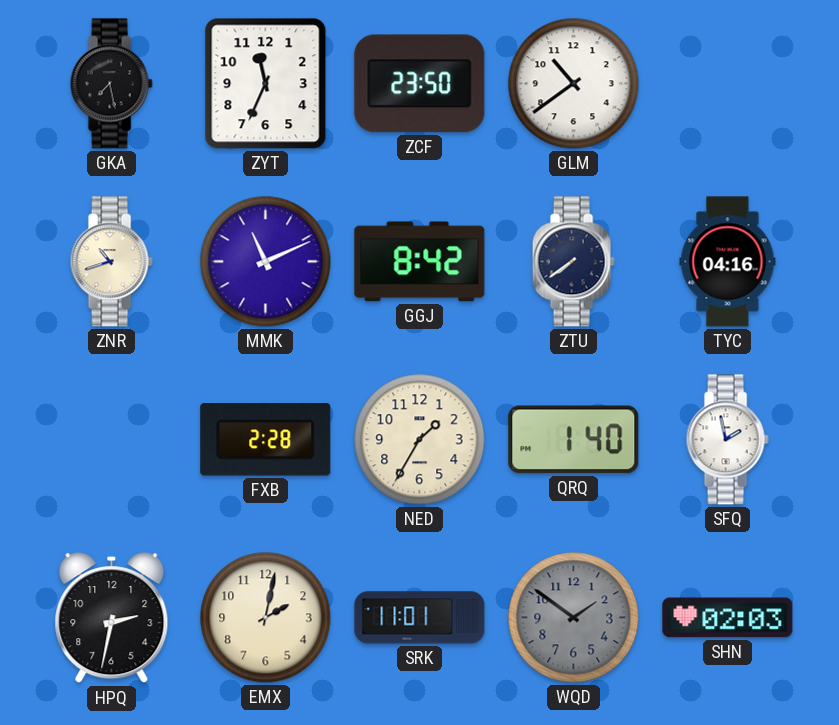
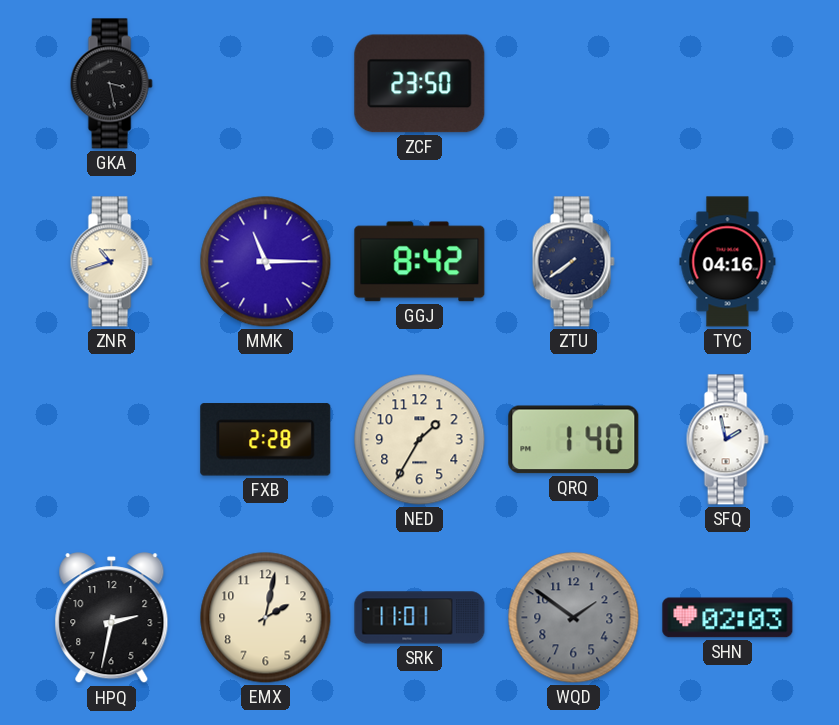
GKA: 7:28 -> 3:28
ZYT: 11:34 -> none
GLM: 10:39 -> none
MMK: 11:11 -> 11:15
